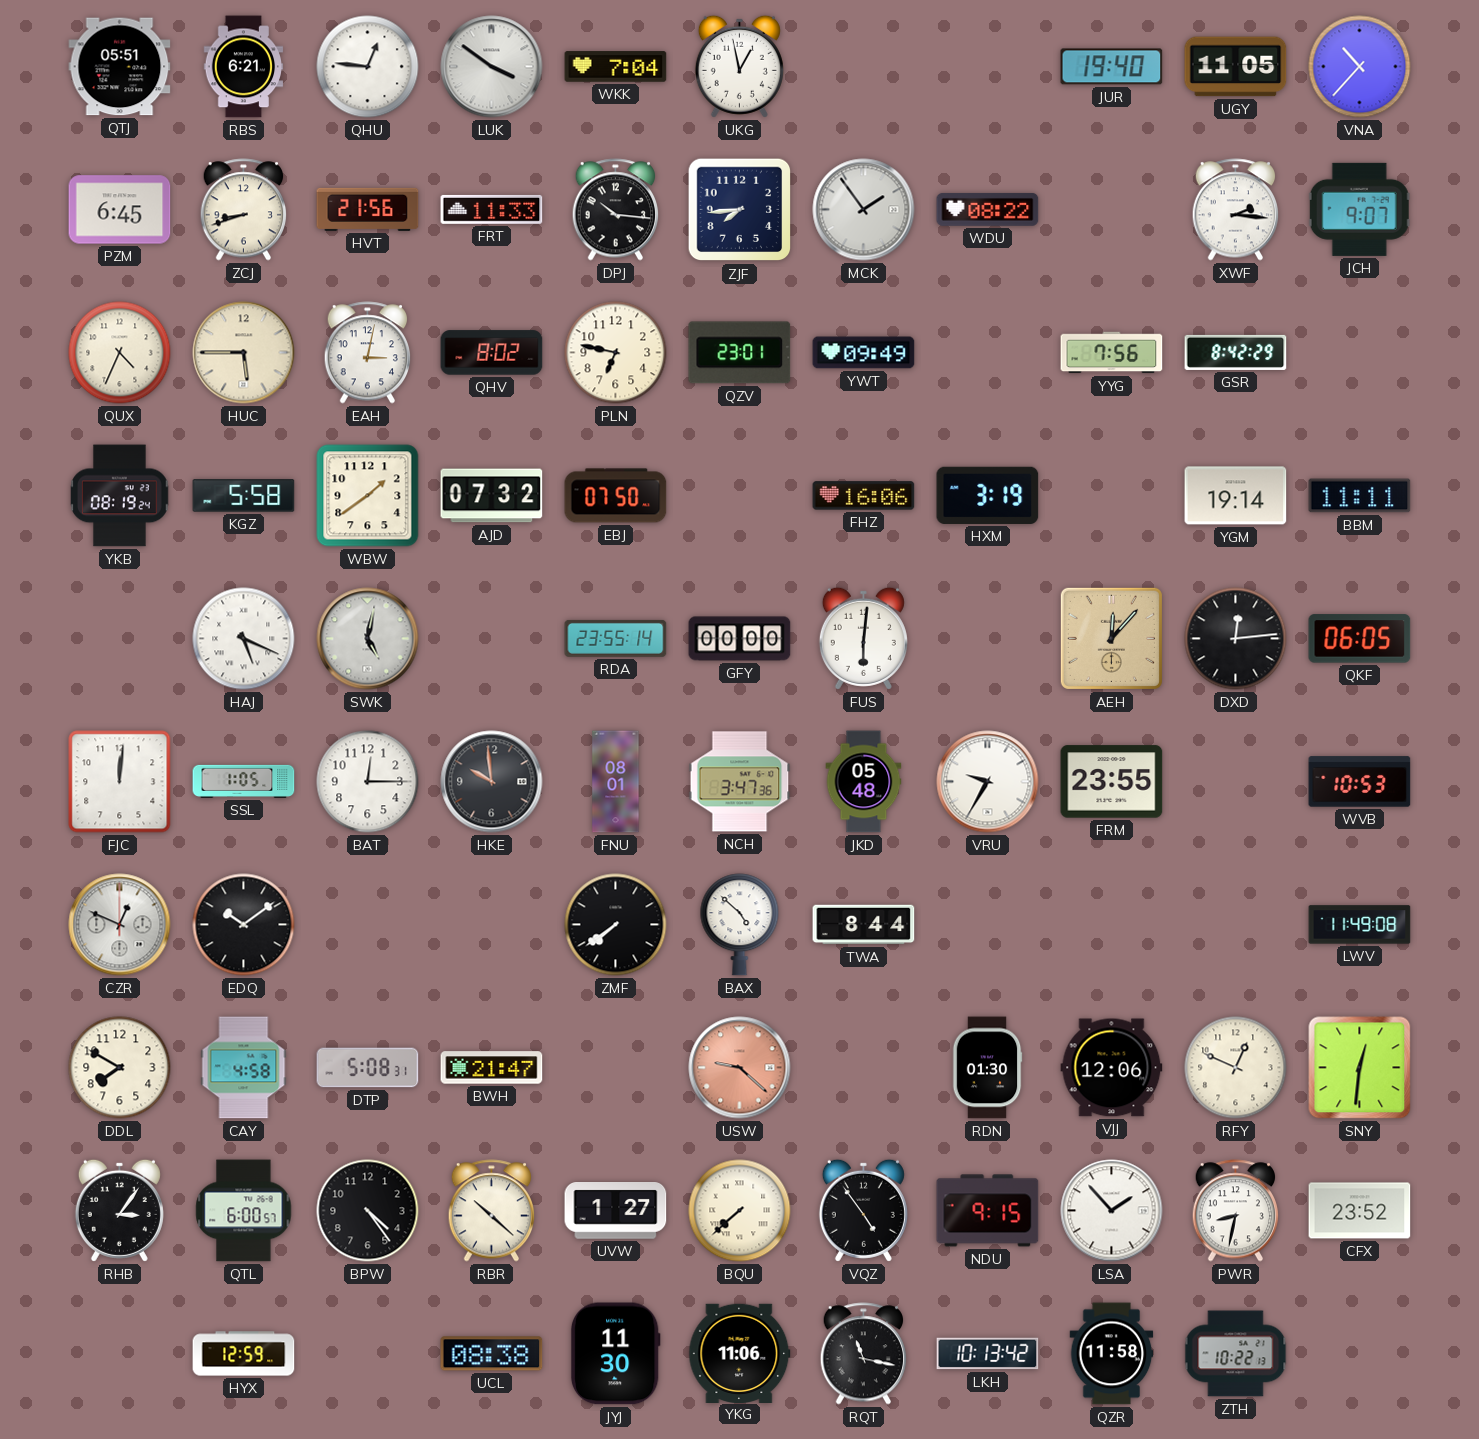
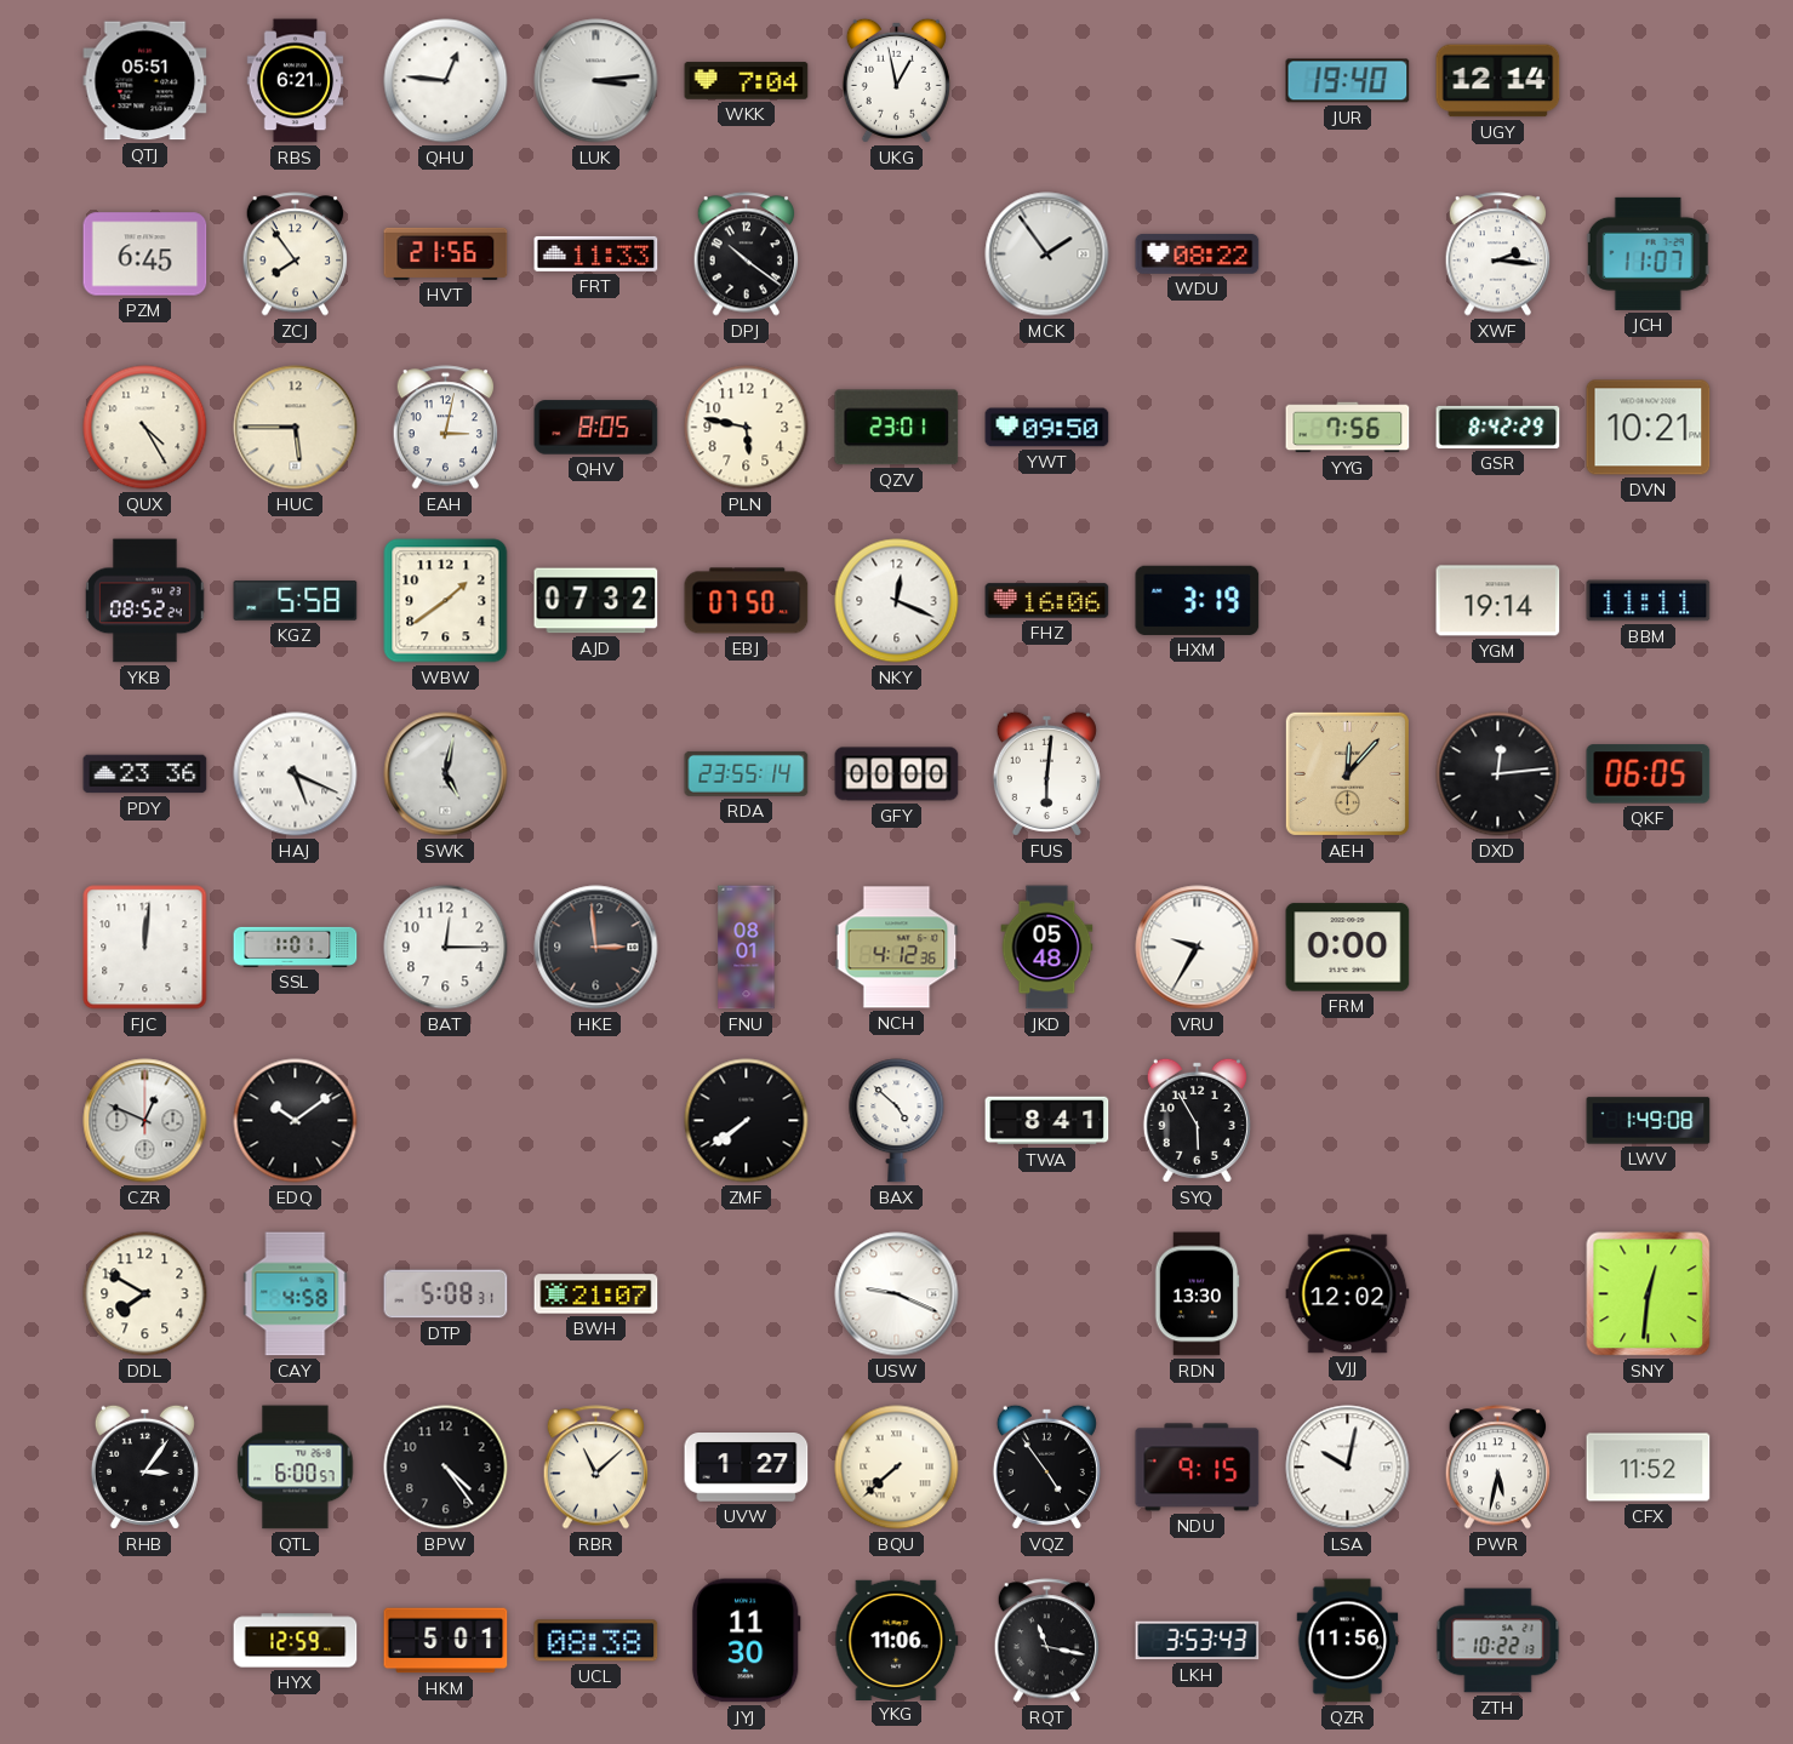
LUK: 3:51 -> 3:14
UGY: 11:05 -> 12:14
VNA: 10:37 -> none
ZCJ: 8:42 -> 7:54
DPJ: 10:16 -> 10:21
ZJF: 7:44 -> none
JCH: 9:07 -> 11:07
QUX: 4:34 -> 4:25
QHV: 8:02 -> 8:05
PLN: 6:47 -> 5:47
YWT: 09:49 -> 09:50
DVN: none -> 10:21
YKB: 08:19 -> 08:52
NKY: none -> 12:19
PDY: none -> 23:36
SSL: 1:05 -> 1:01
HKE: 9:59 -> 2:59
NCH: 3:47 -> 4:12
FRM: 23:55 -> 0:00
WVB: 10:53 -> none
TWA: 8:44 -> 8:41
SYQ: none -> 5:55
LWV: 11:49 -> 1:49
BWH: 21:47 -> 21:07
USW: 9:22 -> 9:19
USW dial: salmon -> white
RDN: 01:30 -> 13:30
VJJ: 12:06 -> 12:02
RFY: 12:49 -> none
RBR: 10:22 -> 11:08
LSA: 1:53 -> 10:02
PWR: 8:32 -> 5:32
CFX: 23:52 -> 11:52
HKM: none -> 5:01
LKH: 10:13 -> 3:53
QZR: 11:58 -> 11:56
